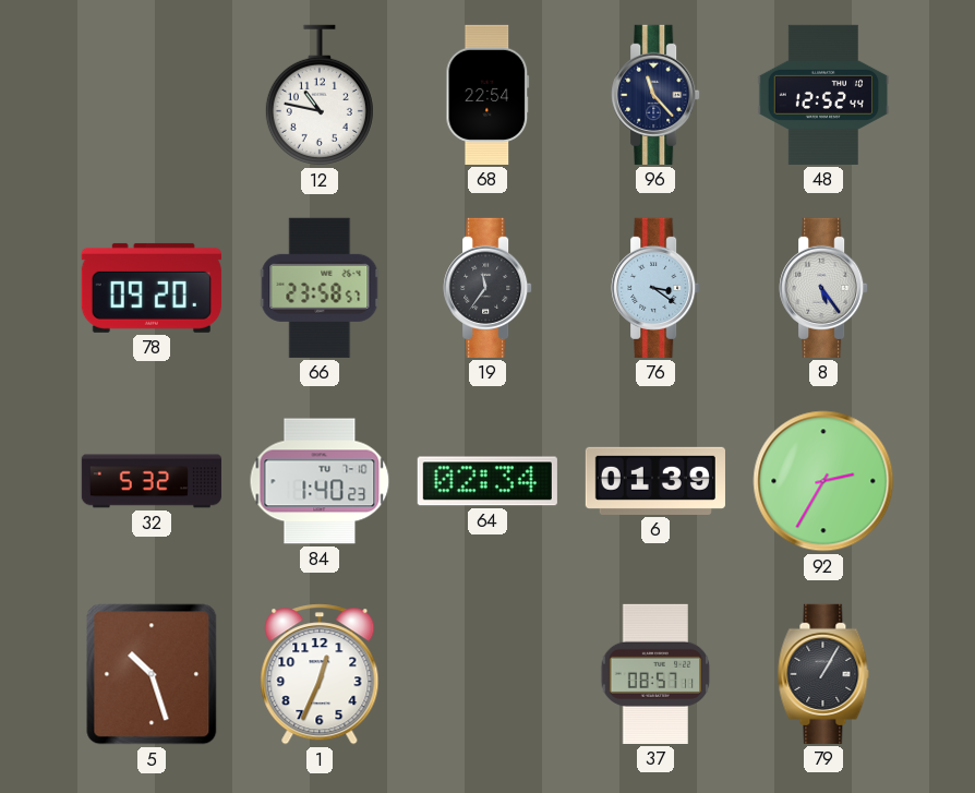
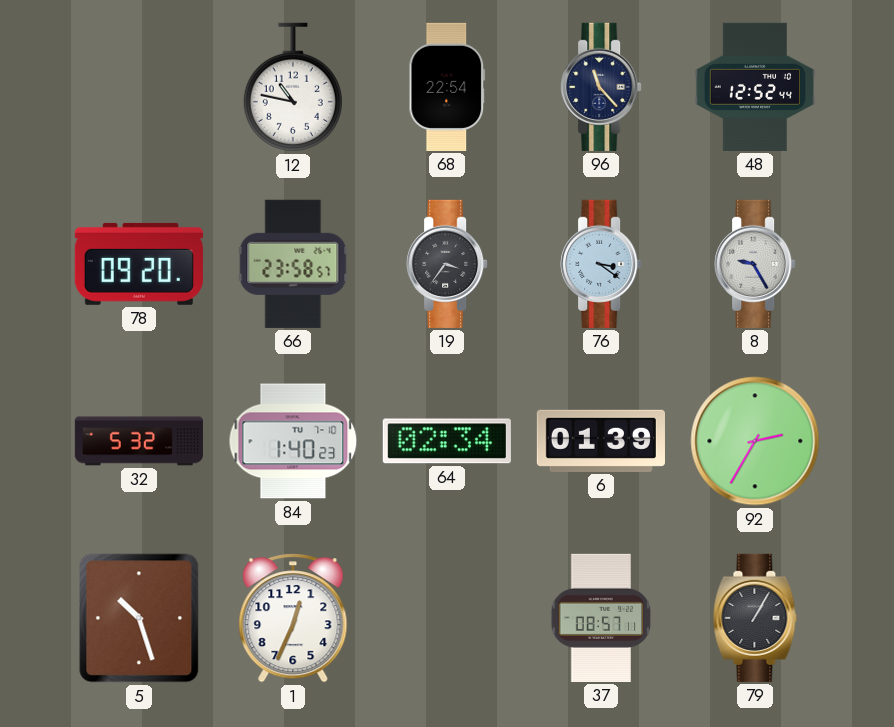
19: 11:36 -> 3:36
8: 5:24 -> 9:25
